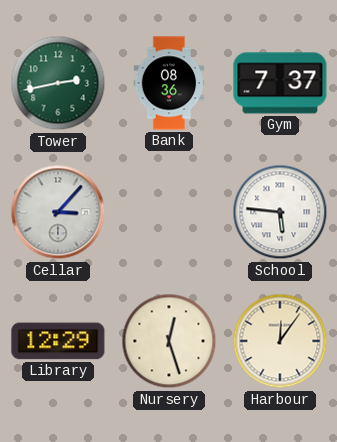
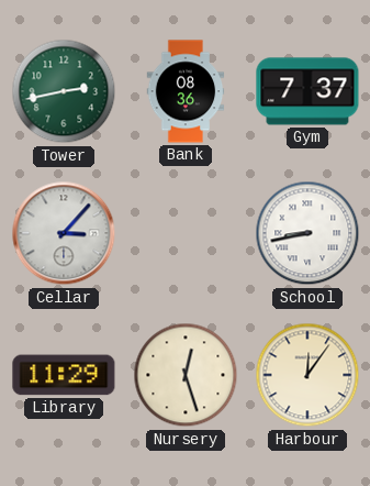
School: 5:46 -> 8:43
Library: 12:29 -> 11:29
